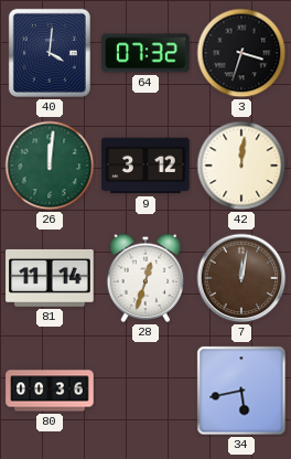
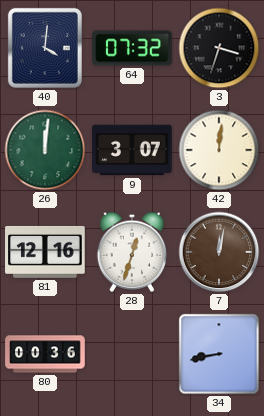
9: 3:12 -> 3:07
81: 11:14 -> 12:16
34: 5:43 -> 8:43
